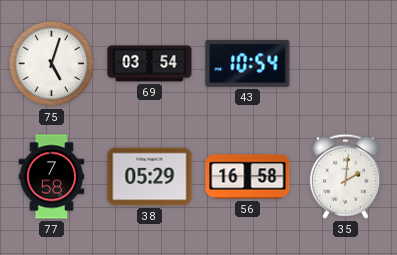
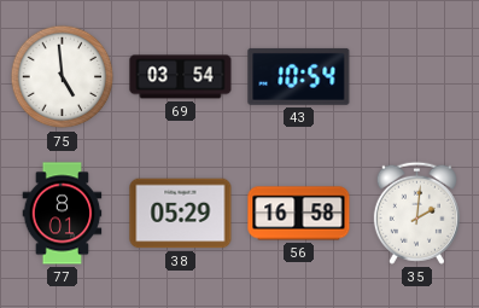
75: 5:03 -> 4:59
77: 7:58 -> 8:01
